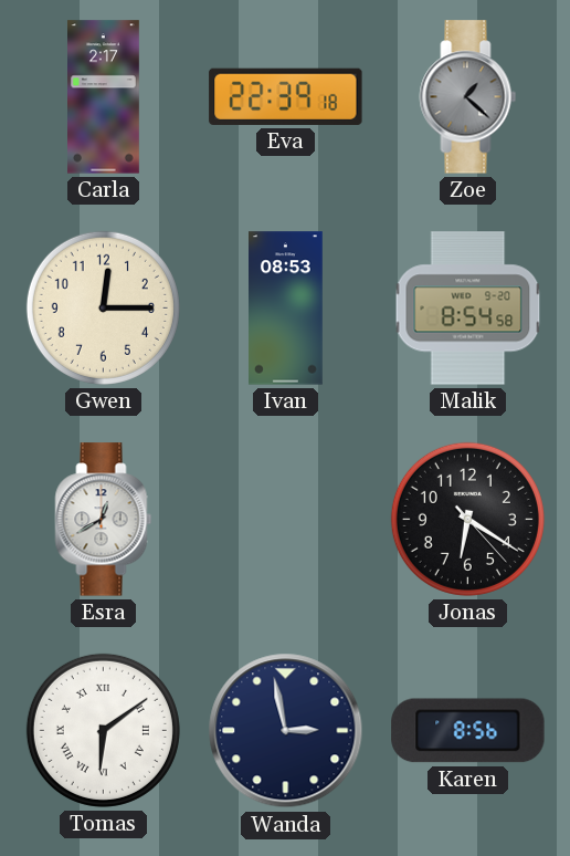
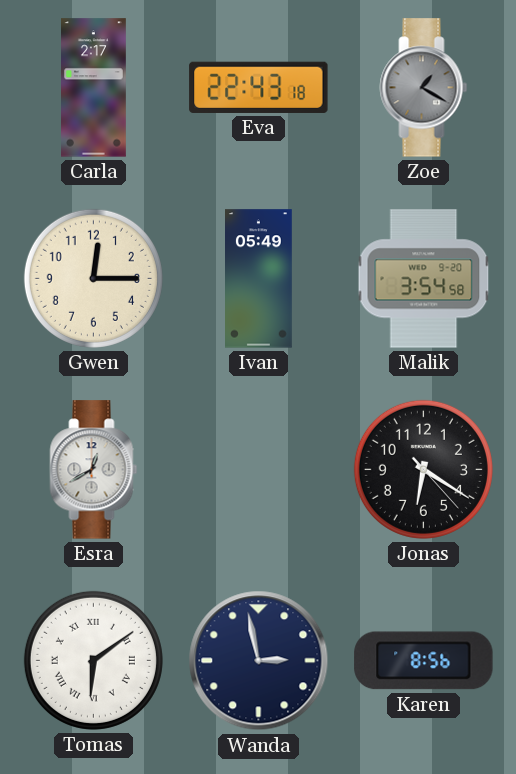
Eva: 22:39 -> 22:43
Zoe: 1:22 -> 1:20
Ivan: 08:53 -> 05:49
Malik: 8:54 -> 3:54
